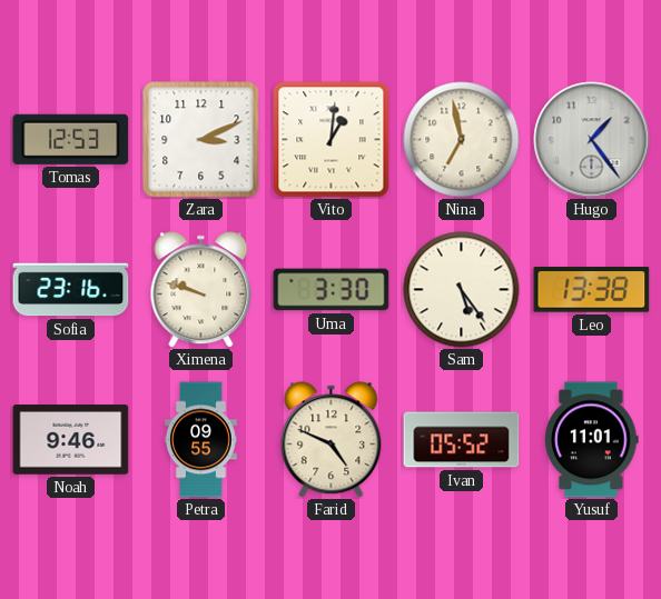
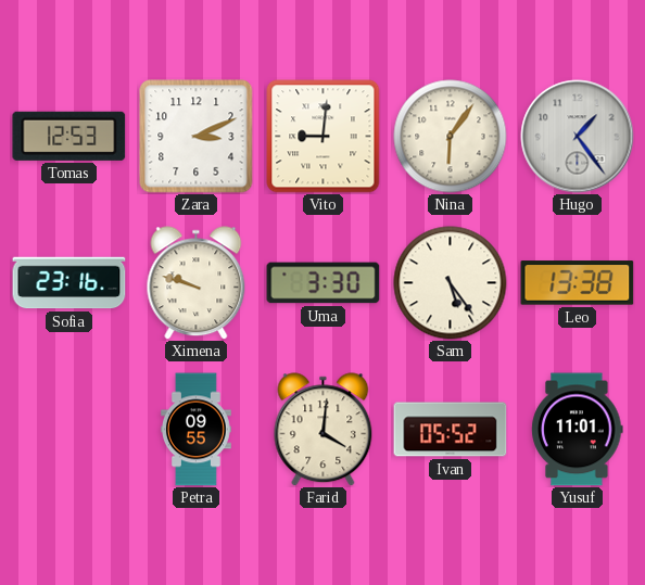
Vito: 1:01 -> 9:01
Nina: 6:58 -> 6:06
Noah: 9:46 -> none
Farid: 4:49 -> 4:01
